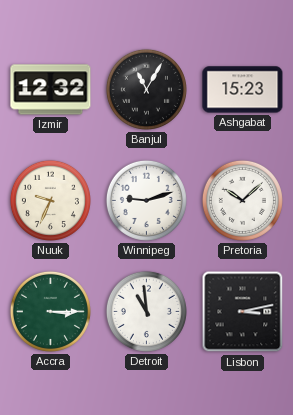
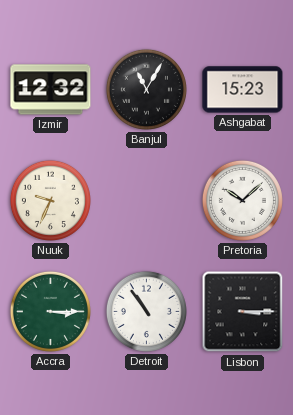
Winnipeg: 9:12 -> none
Detroit: 10:59 -> 10:54
Lisbon: 3:13 -> 3:15
